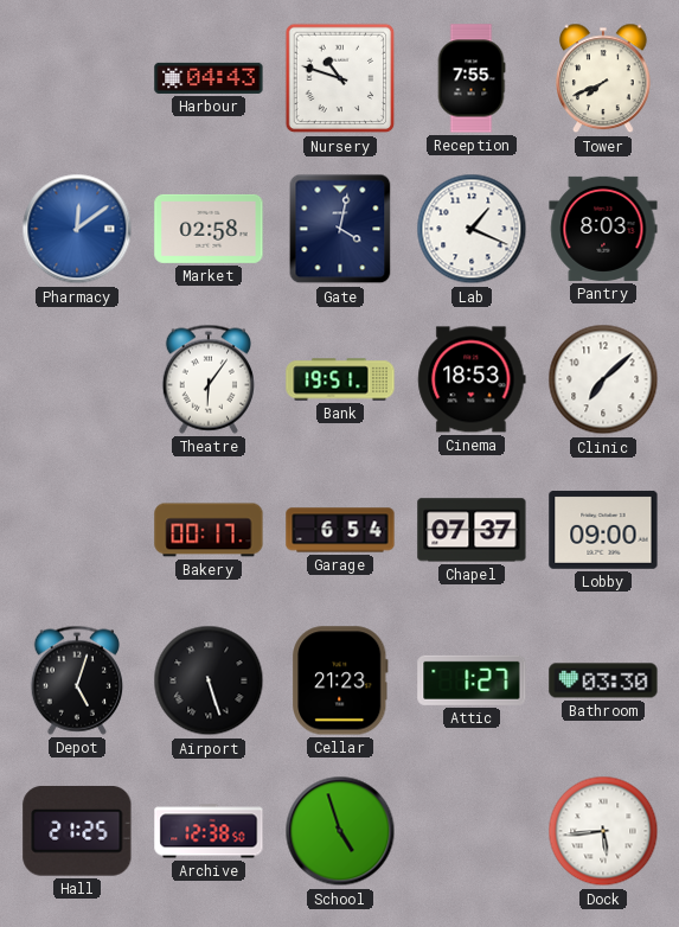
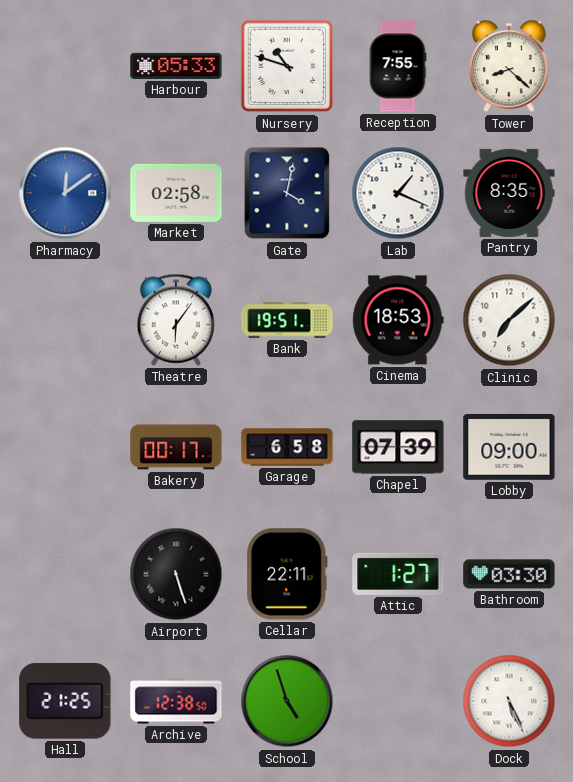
Harbour: 04:43 -> 05:33
Tower: 7:41 -> 8:22
Pantry: 8:03 -> 8:35
Garage: 6:54 -> 6:58
Chapel: 07:37 -> 07:39
Depot: 5:03 -> none
Cellar: 21:23 -> 22:11
Dock: 5:44 -> 5:26
